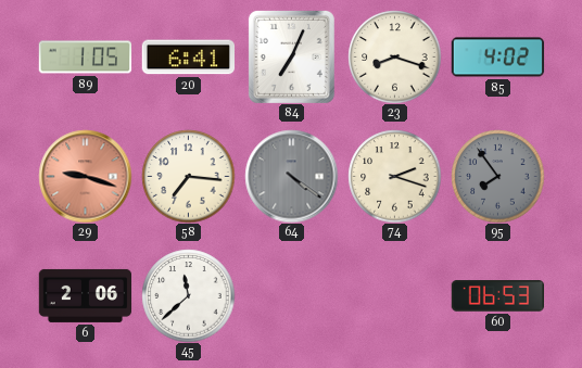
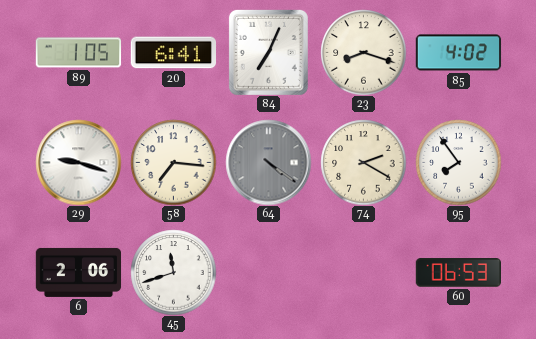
29 dial: salmon -> white
74: 2:18 -> 2:20
95 dial: grey -> white
45: 11:38 -> 11:42
